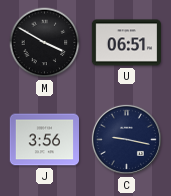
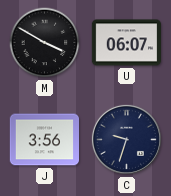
U: 06:51 -> 06:07
C: 9:17 -> 9:33
